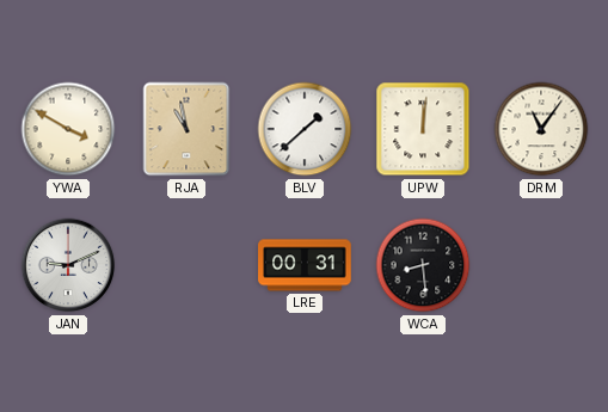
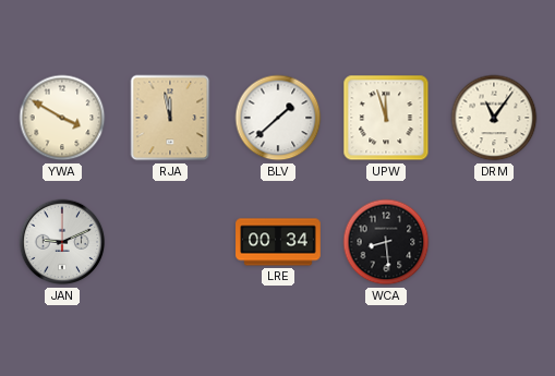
RJA: 10:58 -> 11:58
UPW: 12:01 -> 11:57
LRE: 00:31 -> 00:34
